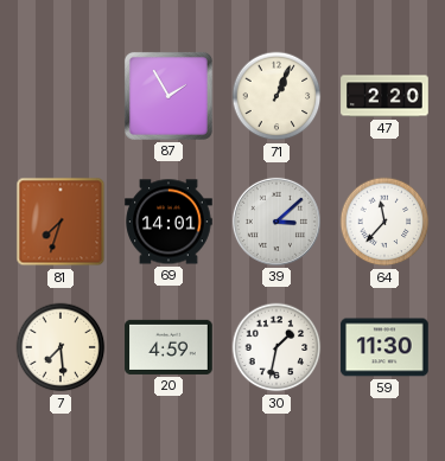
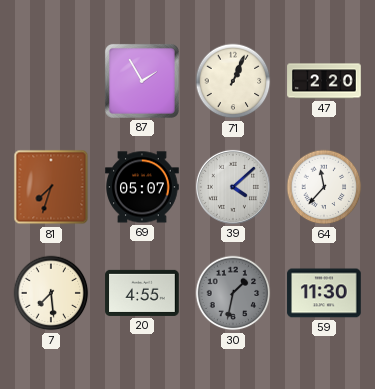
69: 14:01 -> 05:07
39: 3:08 -> 4:08
20: 4:59 -> 4:55
30 dial: white -> grey
